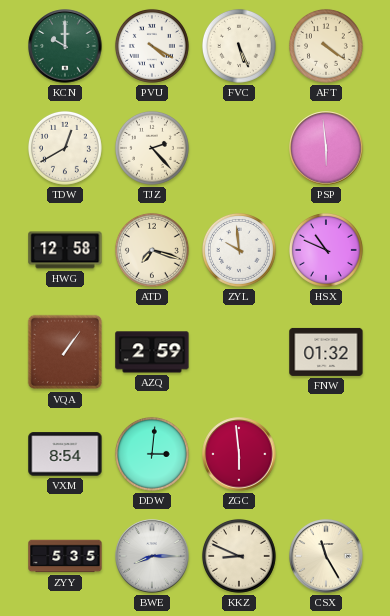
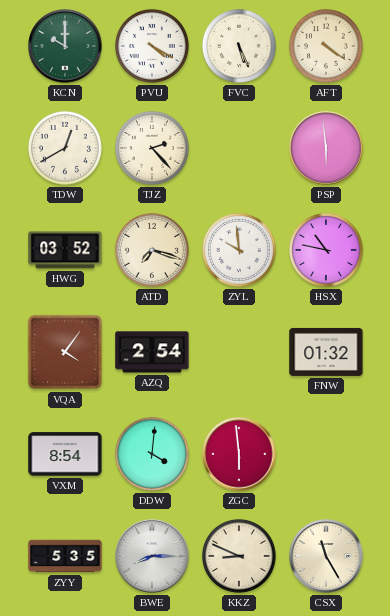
HWG: 12:58 -> 03:52
HSX: 10:49 -> 10:47
VQA: 1:06 -> 4:06
AZQ: 2:59 -> 2:54
DDW: 3:01 -> 4:01
